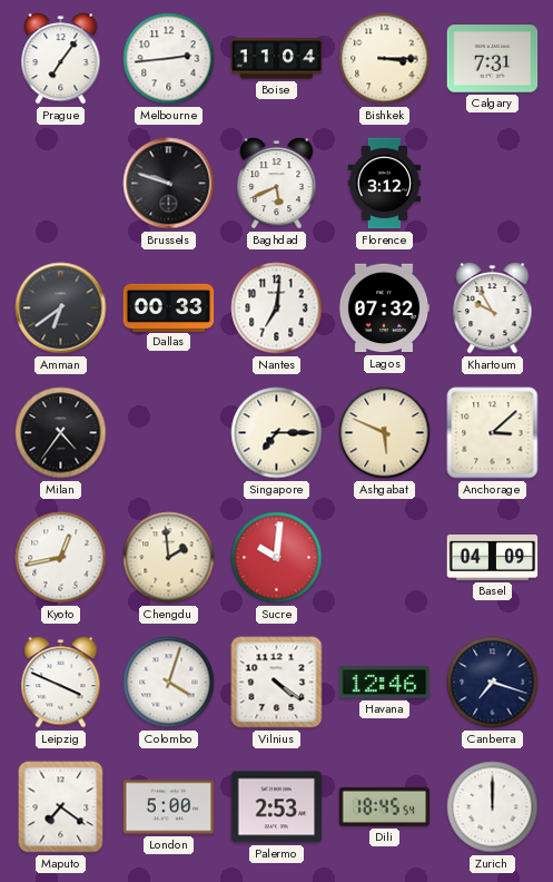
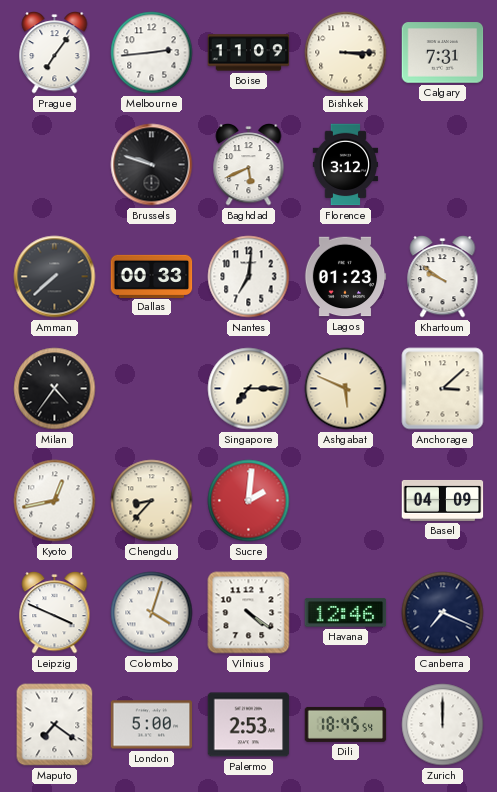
Boise: 11:04 -> 11:09
Amman: 6:39 -> 7:38
Lagos: 07:32 -> 01:23
Khartoum: 9:55 -> 9:51
Chengdu: 1:59 -> 8:37
Sucre: 10:01 -> 2:01
Canberra: 7:18 -> 7:19
